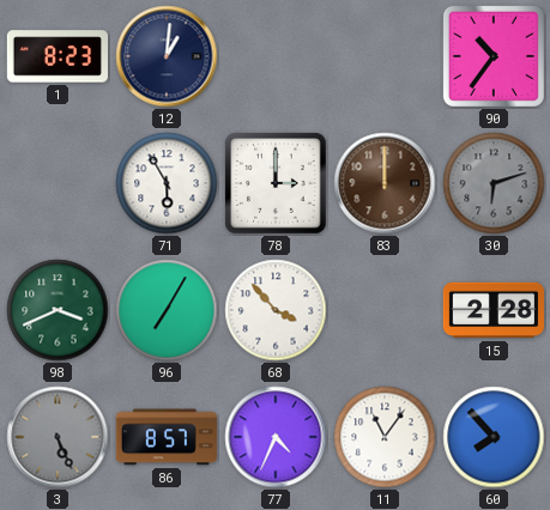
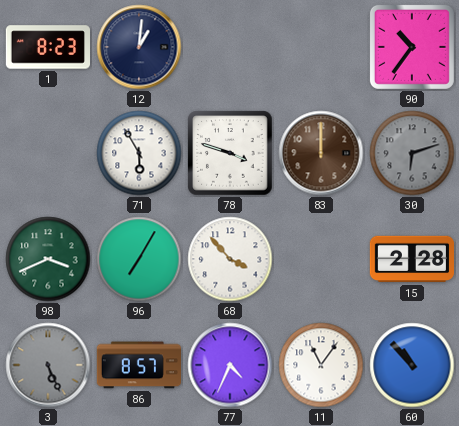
78: 3:00 -> 3:48
60: 7:53 -> 10:53
